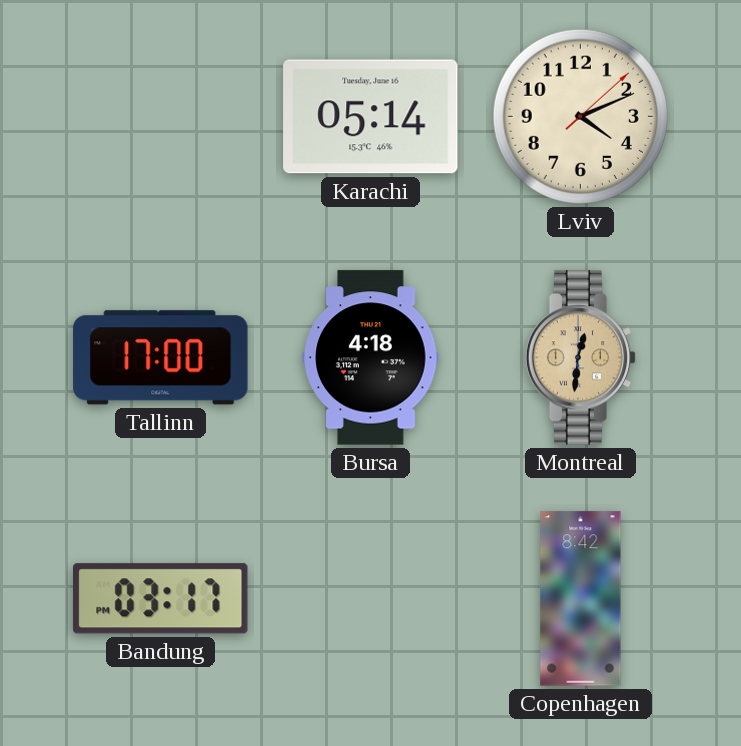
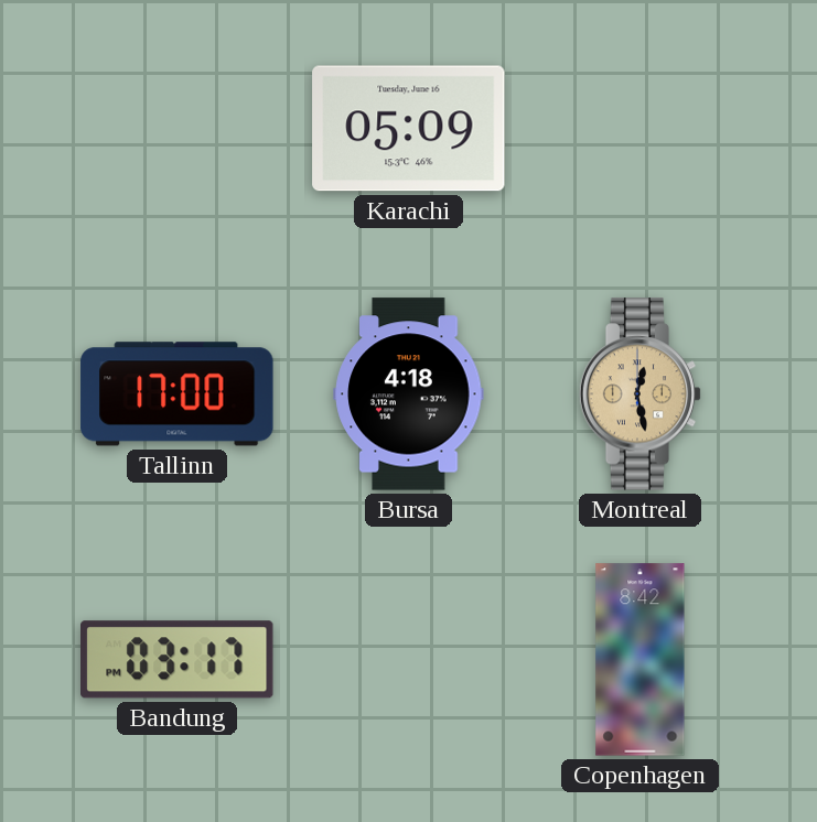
Karachi: 05:14 -> 05:09
Lviv: 4:11 -> none
Montreal: 12:31 -> 12:28
